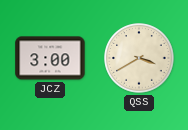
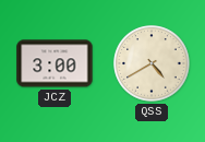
QSS: 3:40 -> 4:40
